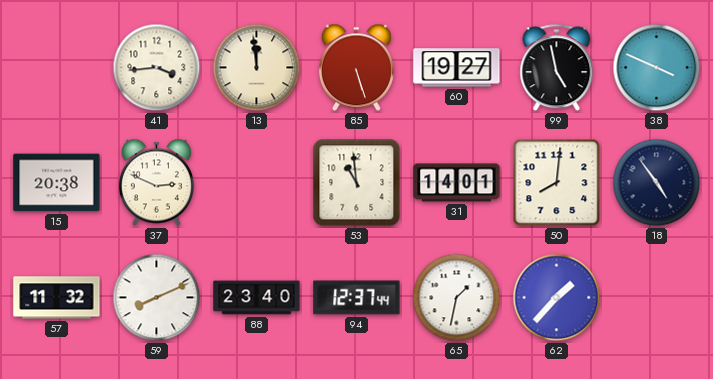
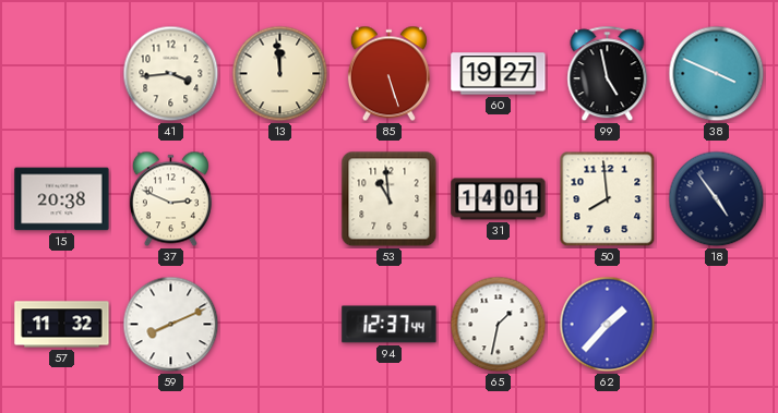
50: 8:01 -> 7:59
88: 23:40 -> none
